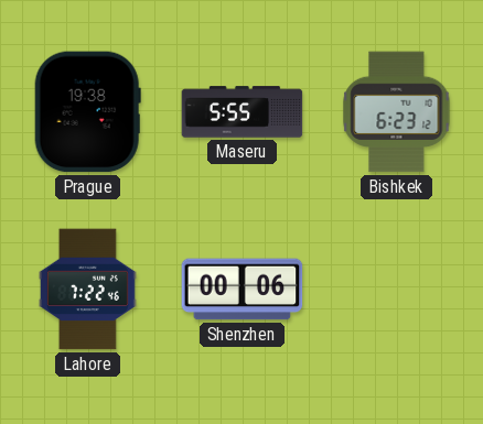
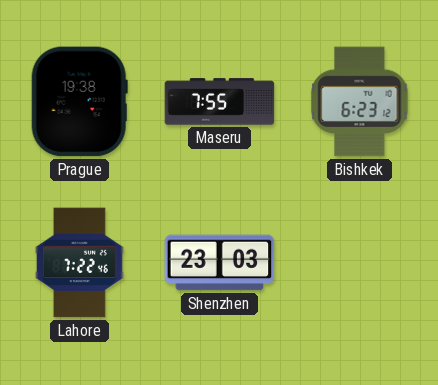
Maseru: 5:55 -> 7:55
Shenzhen: 00:06 -> 23:03
